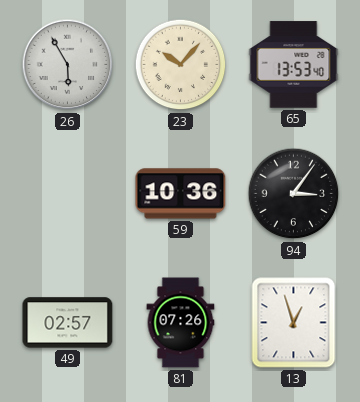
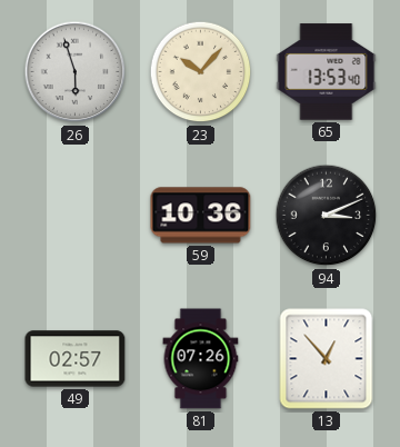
26: 5:55 -> 5:57
94: 3:06 -> 3:11
13: 12:57 -> 12:53
